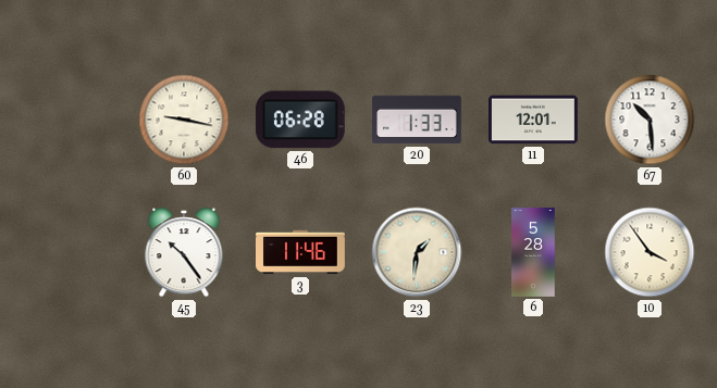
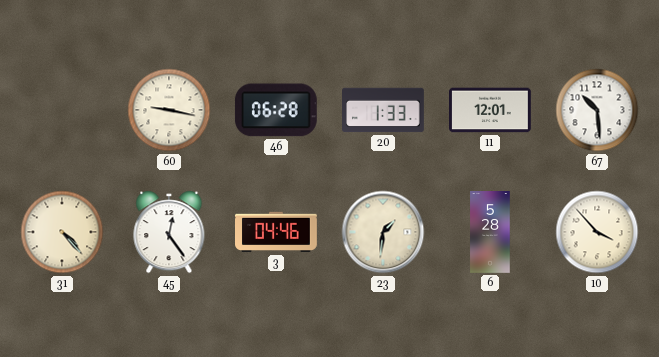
31: none -> 4:23
45: 10:24 -> 12:24
3: 11:46 -> 04:46
10: 3:54 -> 3:53
